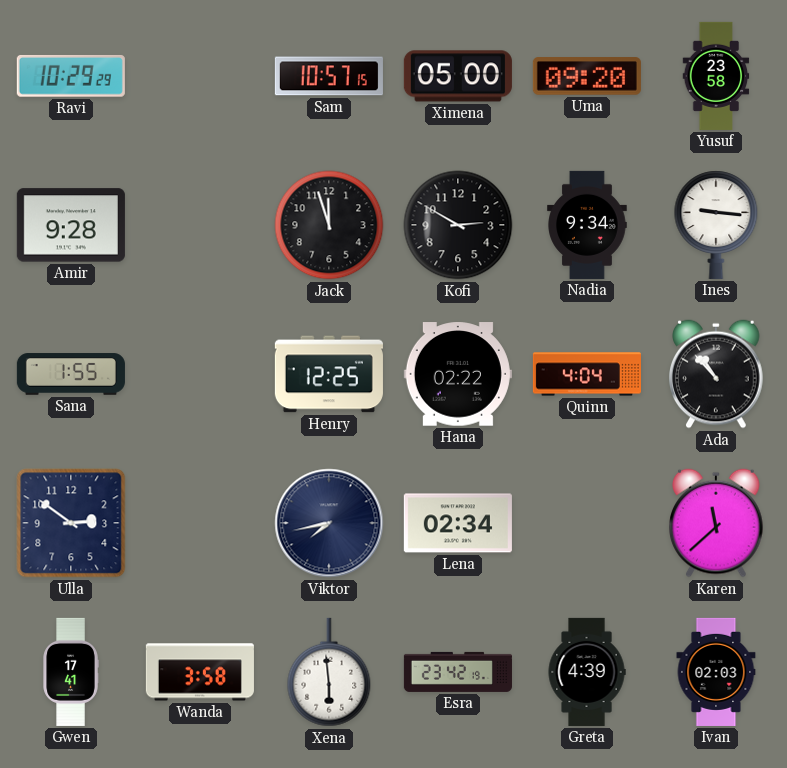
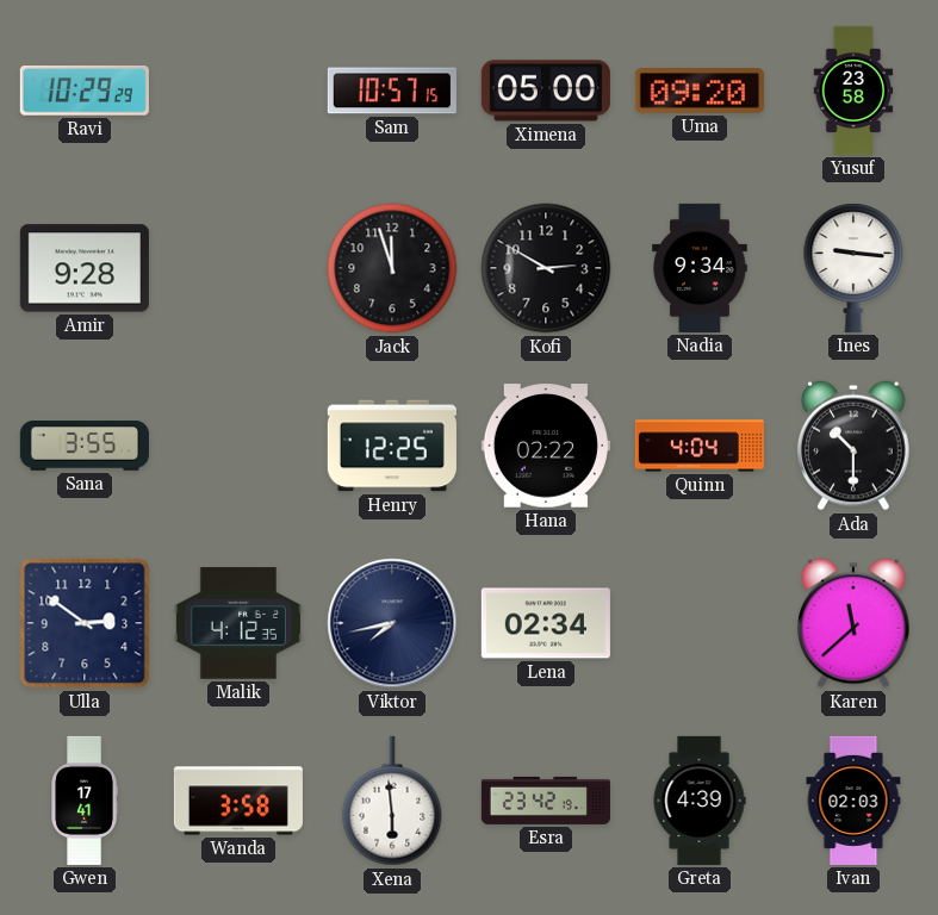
Sana: 1:55 -> 3:55
Ada: 10:53 -> 10:30
Malik: none -> 4:12
